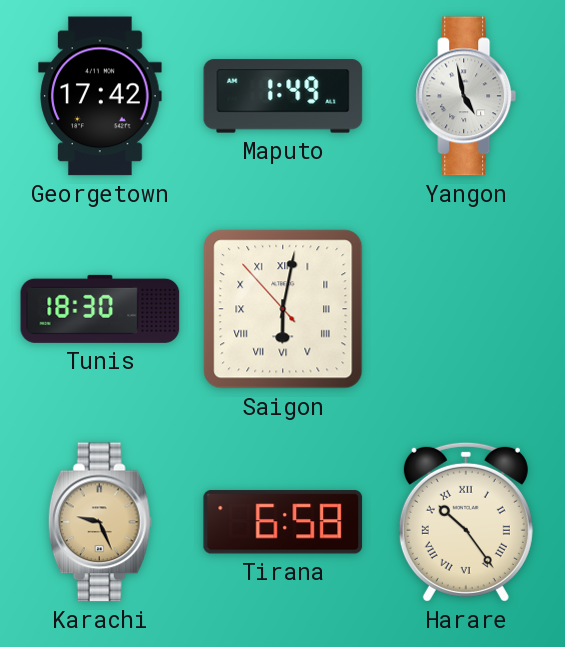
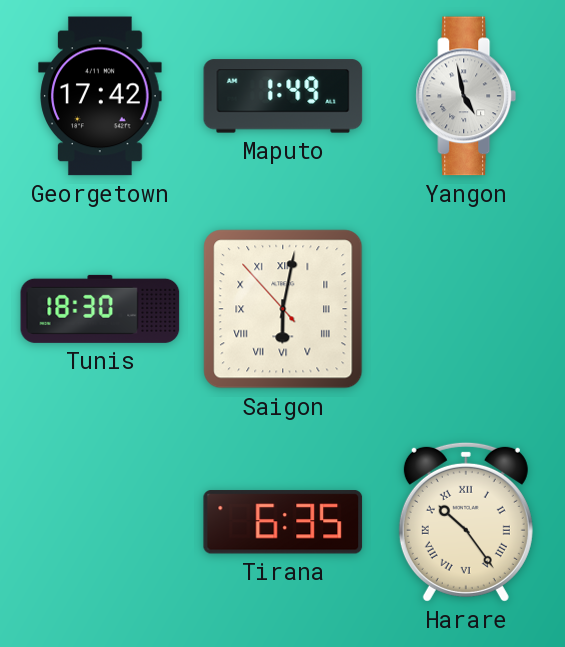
Karachi: 9:26 -> none
Tirana: 6:58 -> 6:35
